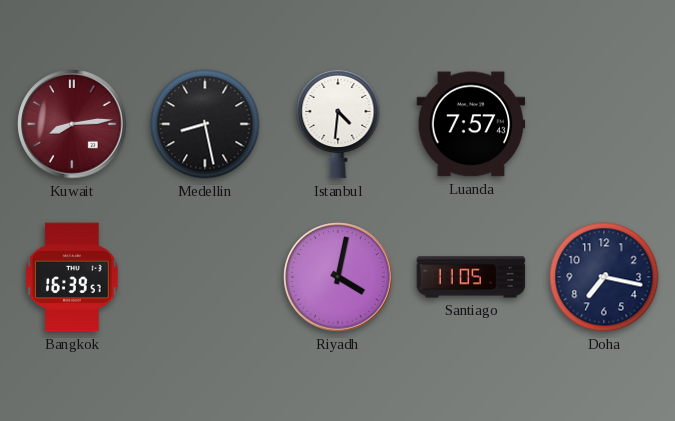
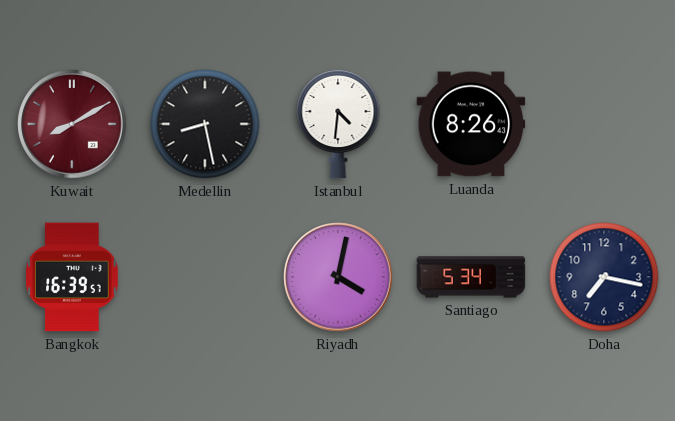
Kuwait: 8:14 -> 8:10
Luanda: 7:57 -> 8:26
Santiago: 11:05 -> 5:34
